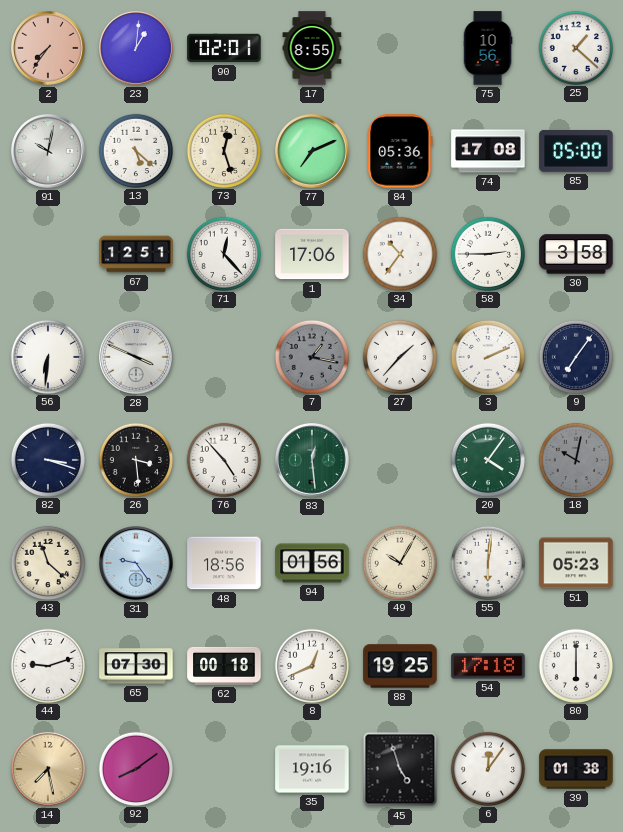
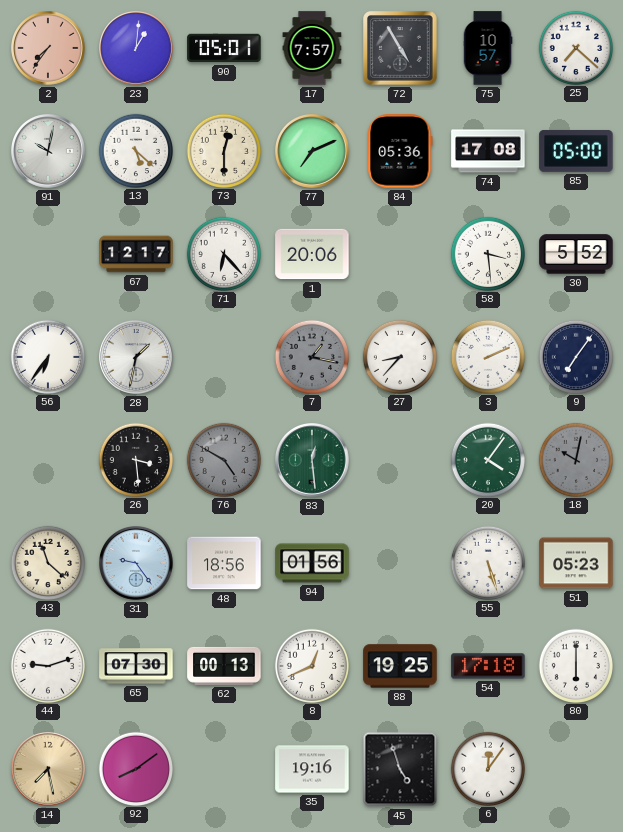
90: 02:01 -> 05:01
17: 8:55 -> 7:57
72: none -> 4:55
75: 10:56 -> 10:57
25: 1:22 -> 7:22
73: 12:27 -> 12:30
67: 12:51 -> 12:17
71: 12:23 -> 6:23
1: 17:06 -> 20:06
34: 10:36 -> none
58: 2:45 -> 3:29
30: 3:58 -> 5:52
56: 6:31 -> 6:36
28: 3:49 -> 1:32
27: 1:37 -> 8:37
82: 3:18 -> none
76: 4:53 -> 4:50
76 dial: white -> grey
49: 10:05 -> none
55: 6:01 -> 5:27
62: 00:18 -> 00:13
39: 01:38 -> none
